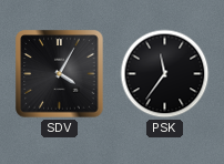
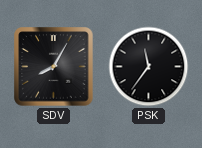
SDV: 4:05 -> 8:05
